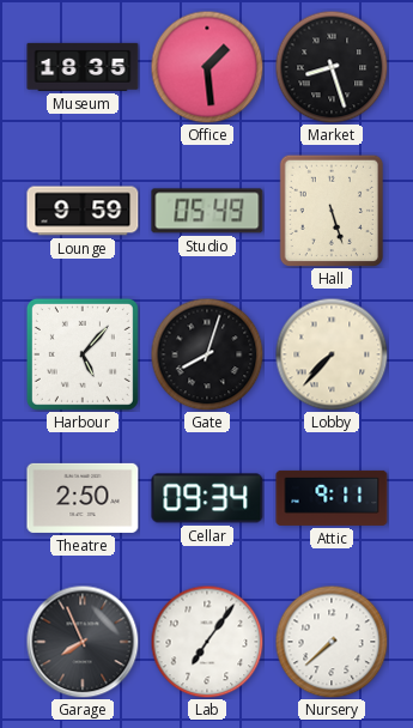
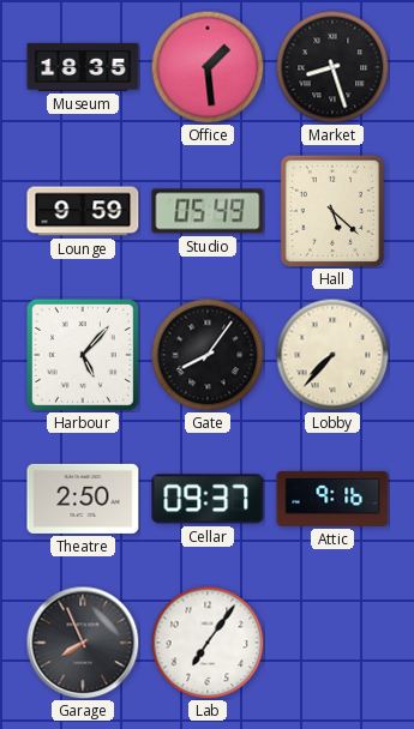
Hall: 5:27 -> 5:22
Gate: 8:03 -> 8:06
Cellar: 09:34 -> 09:37
Attic: 9:11 -> 9:16
Nursery: 7:38 -> none
